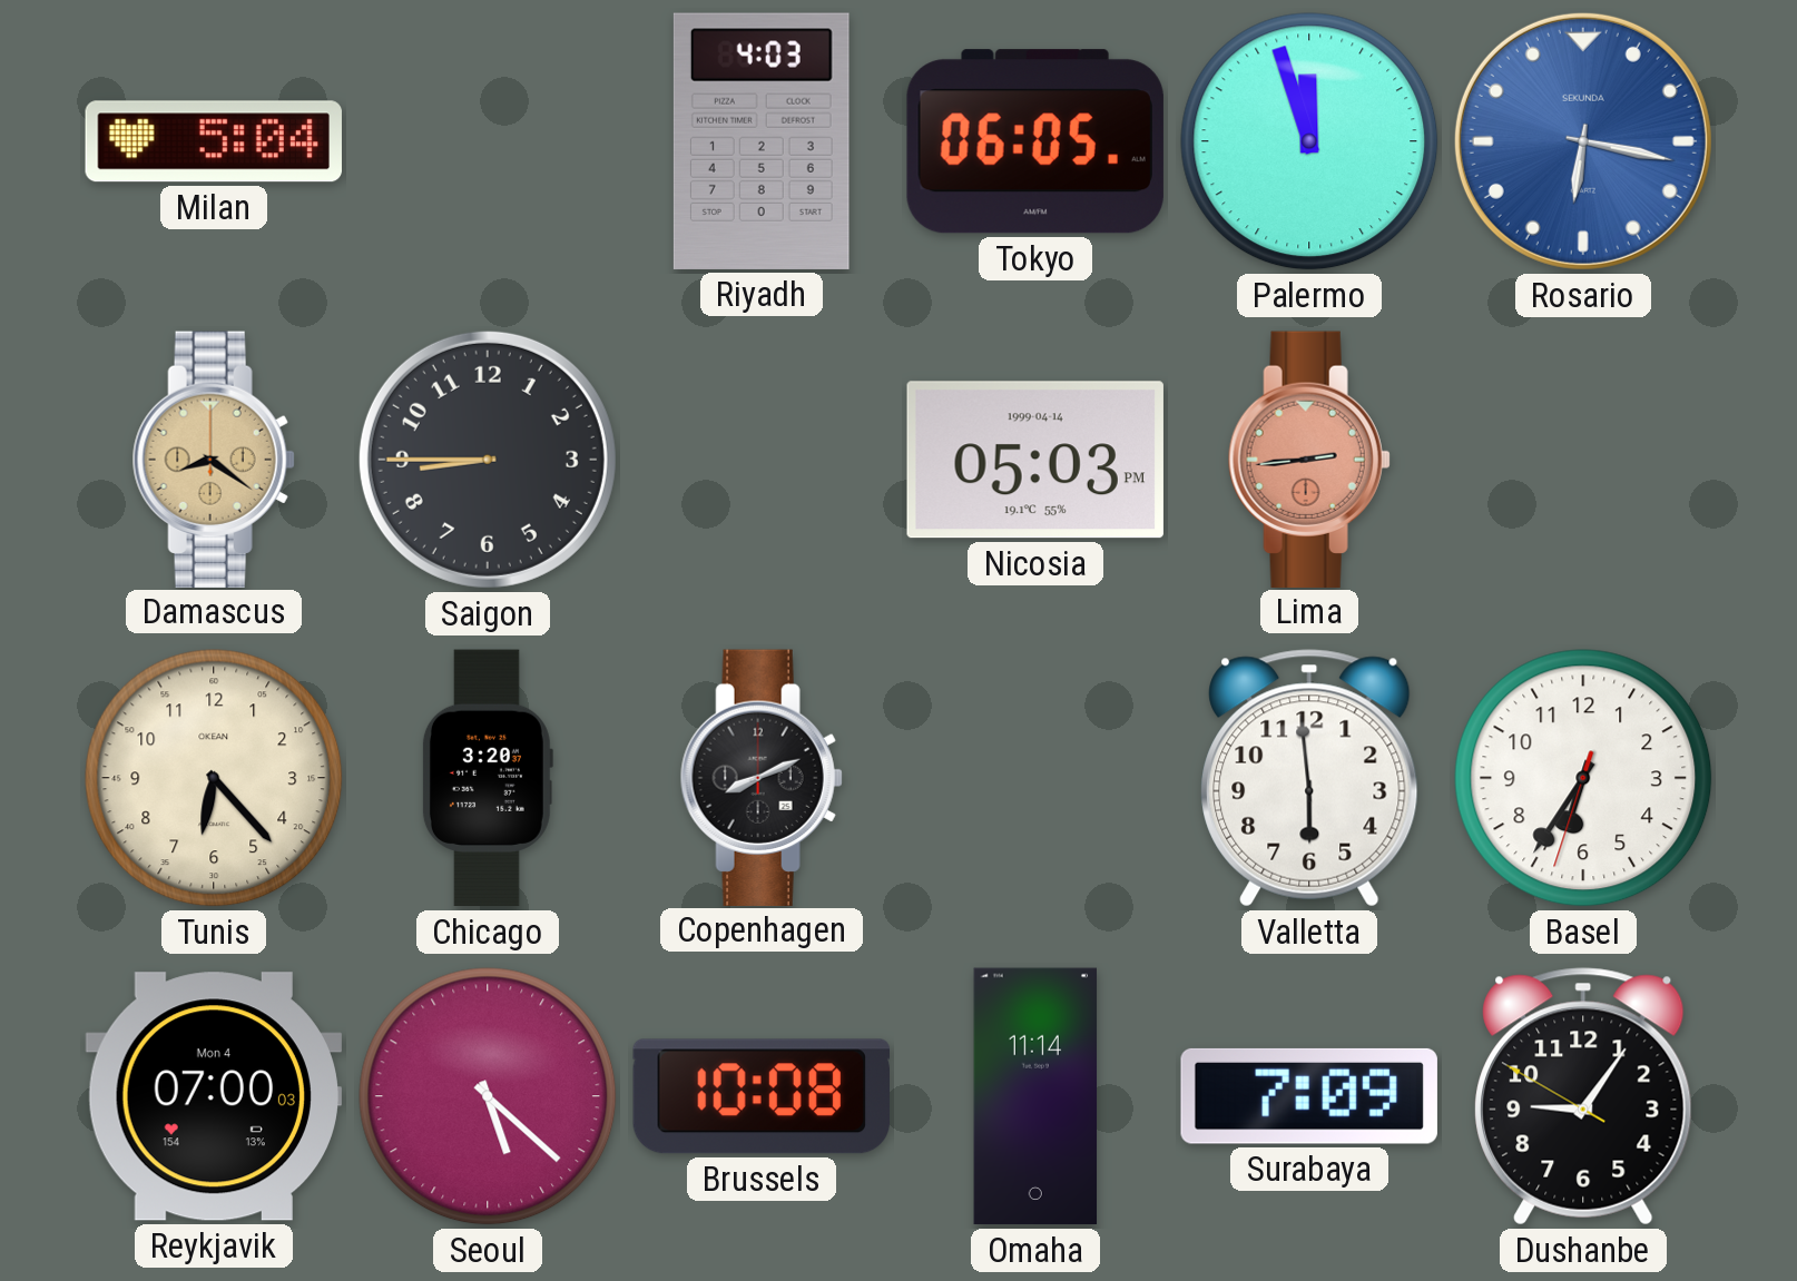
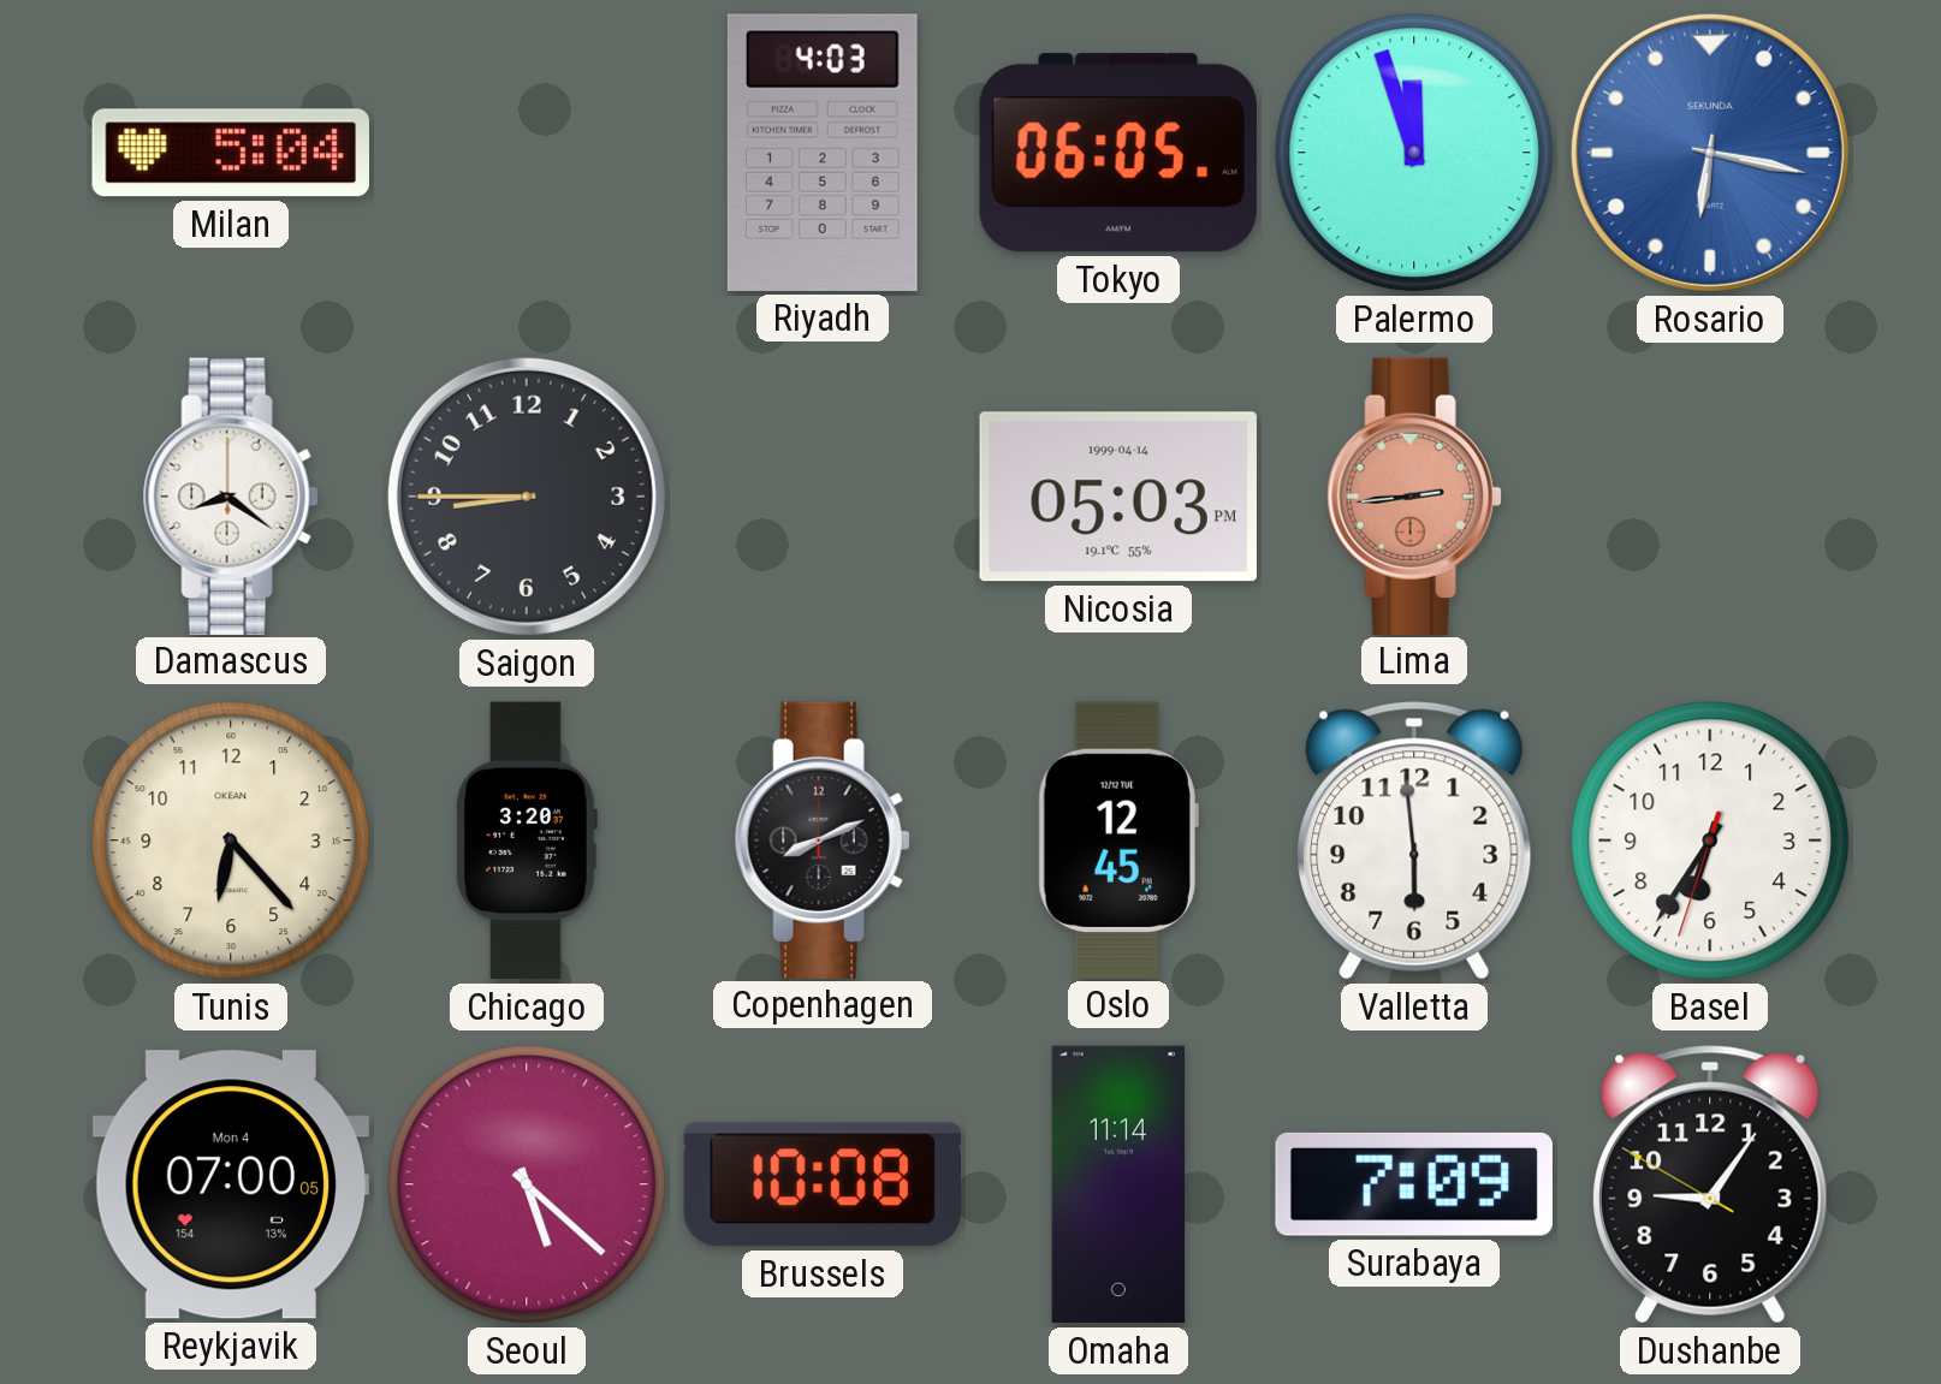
Damascus dial: champagne -> white
Oslo: none -> 12:45
Reykjavik: 07:00:03 -> 07:00:05
